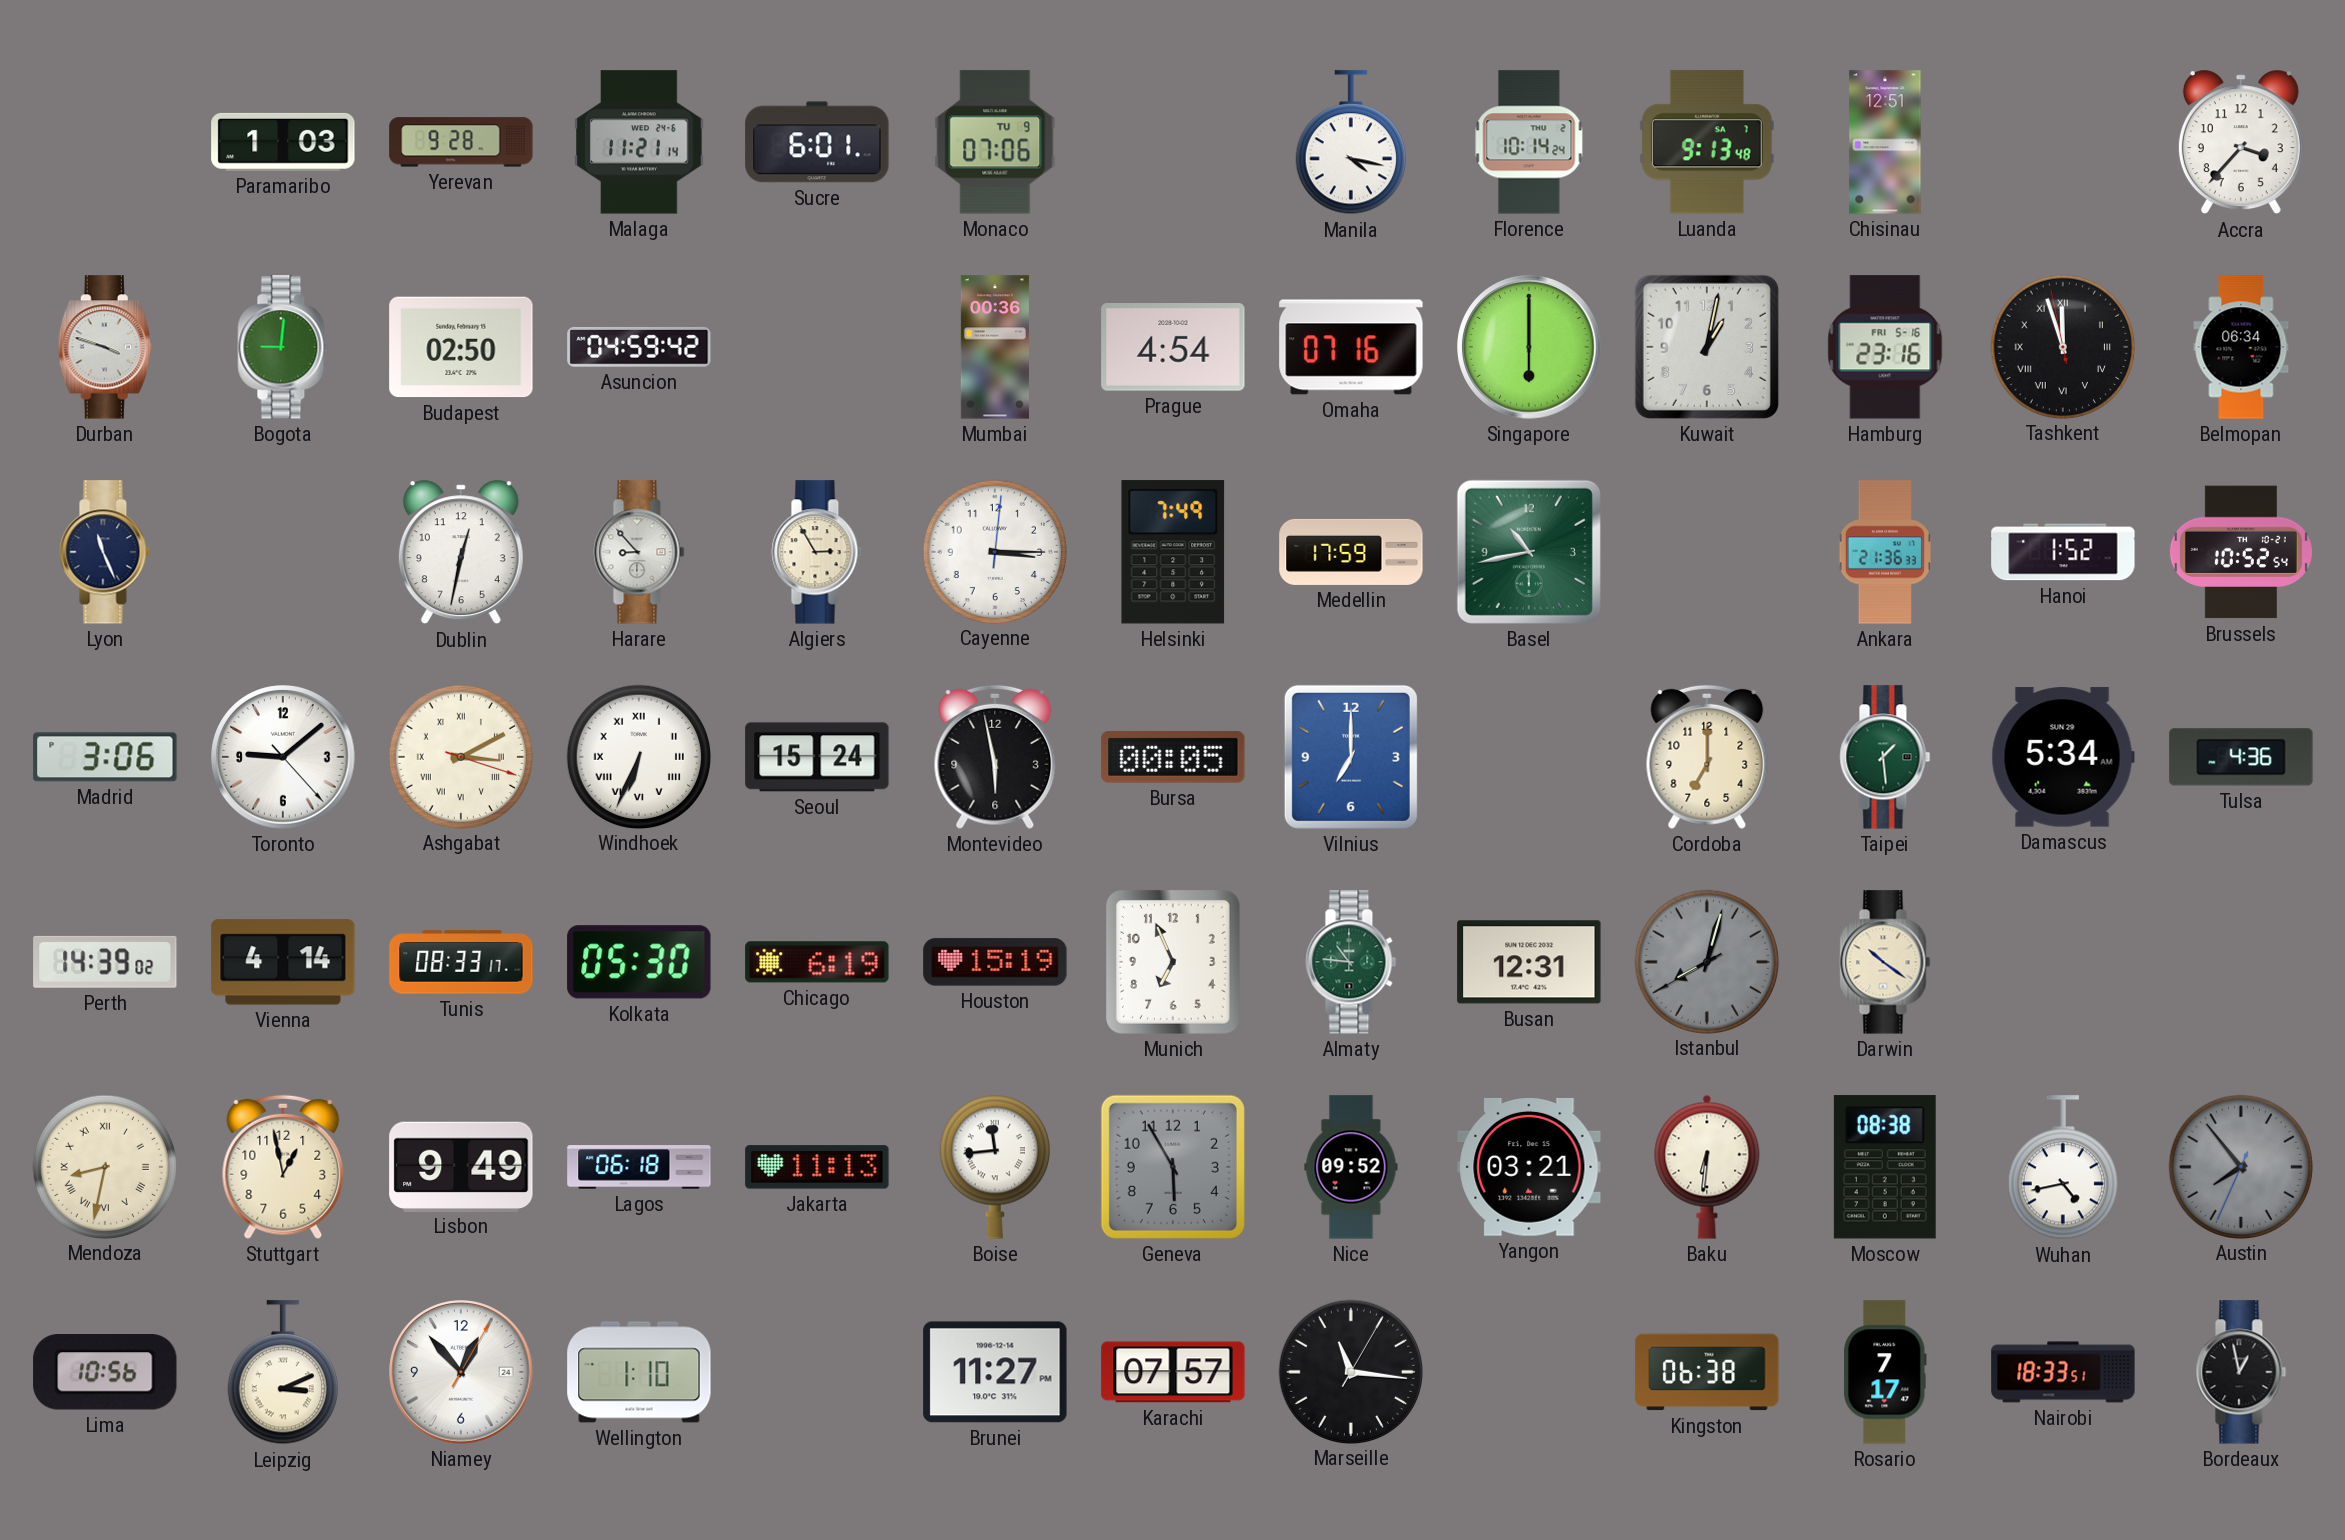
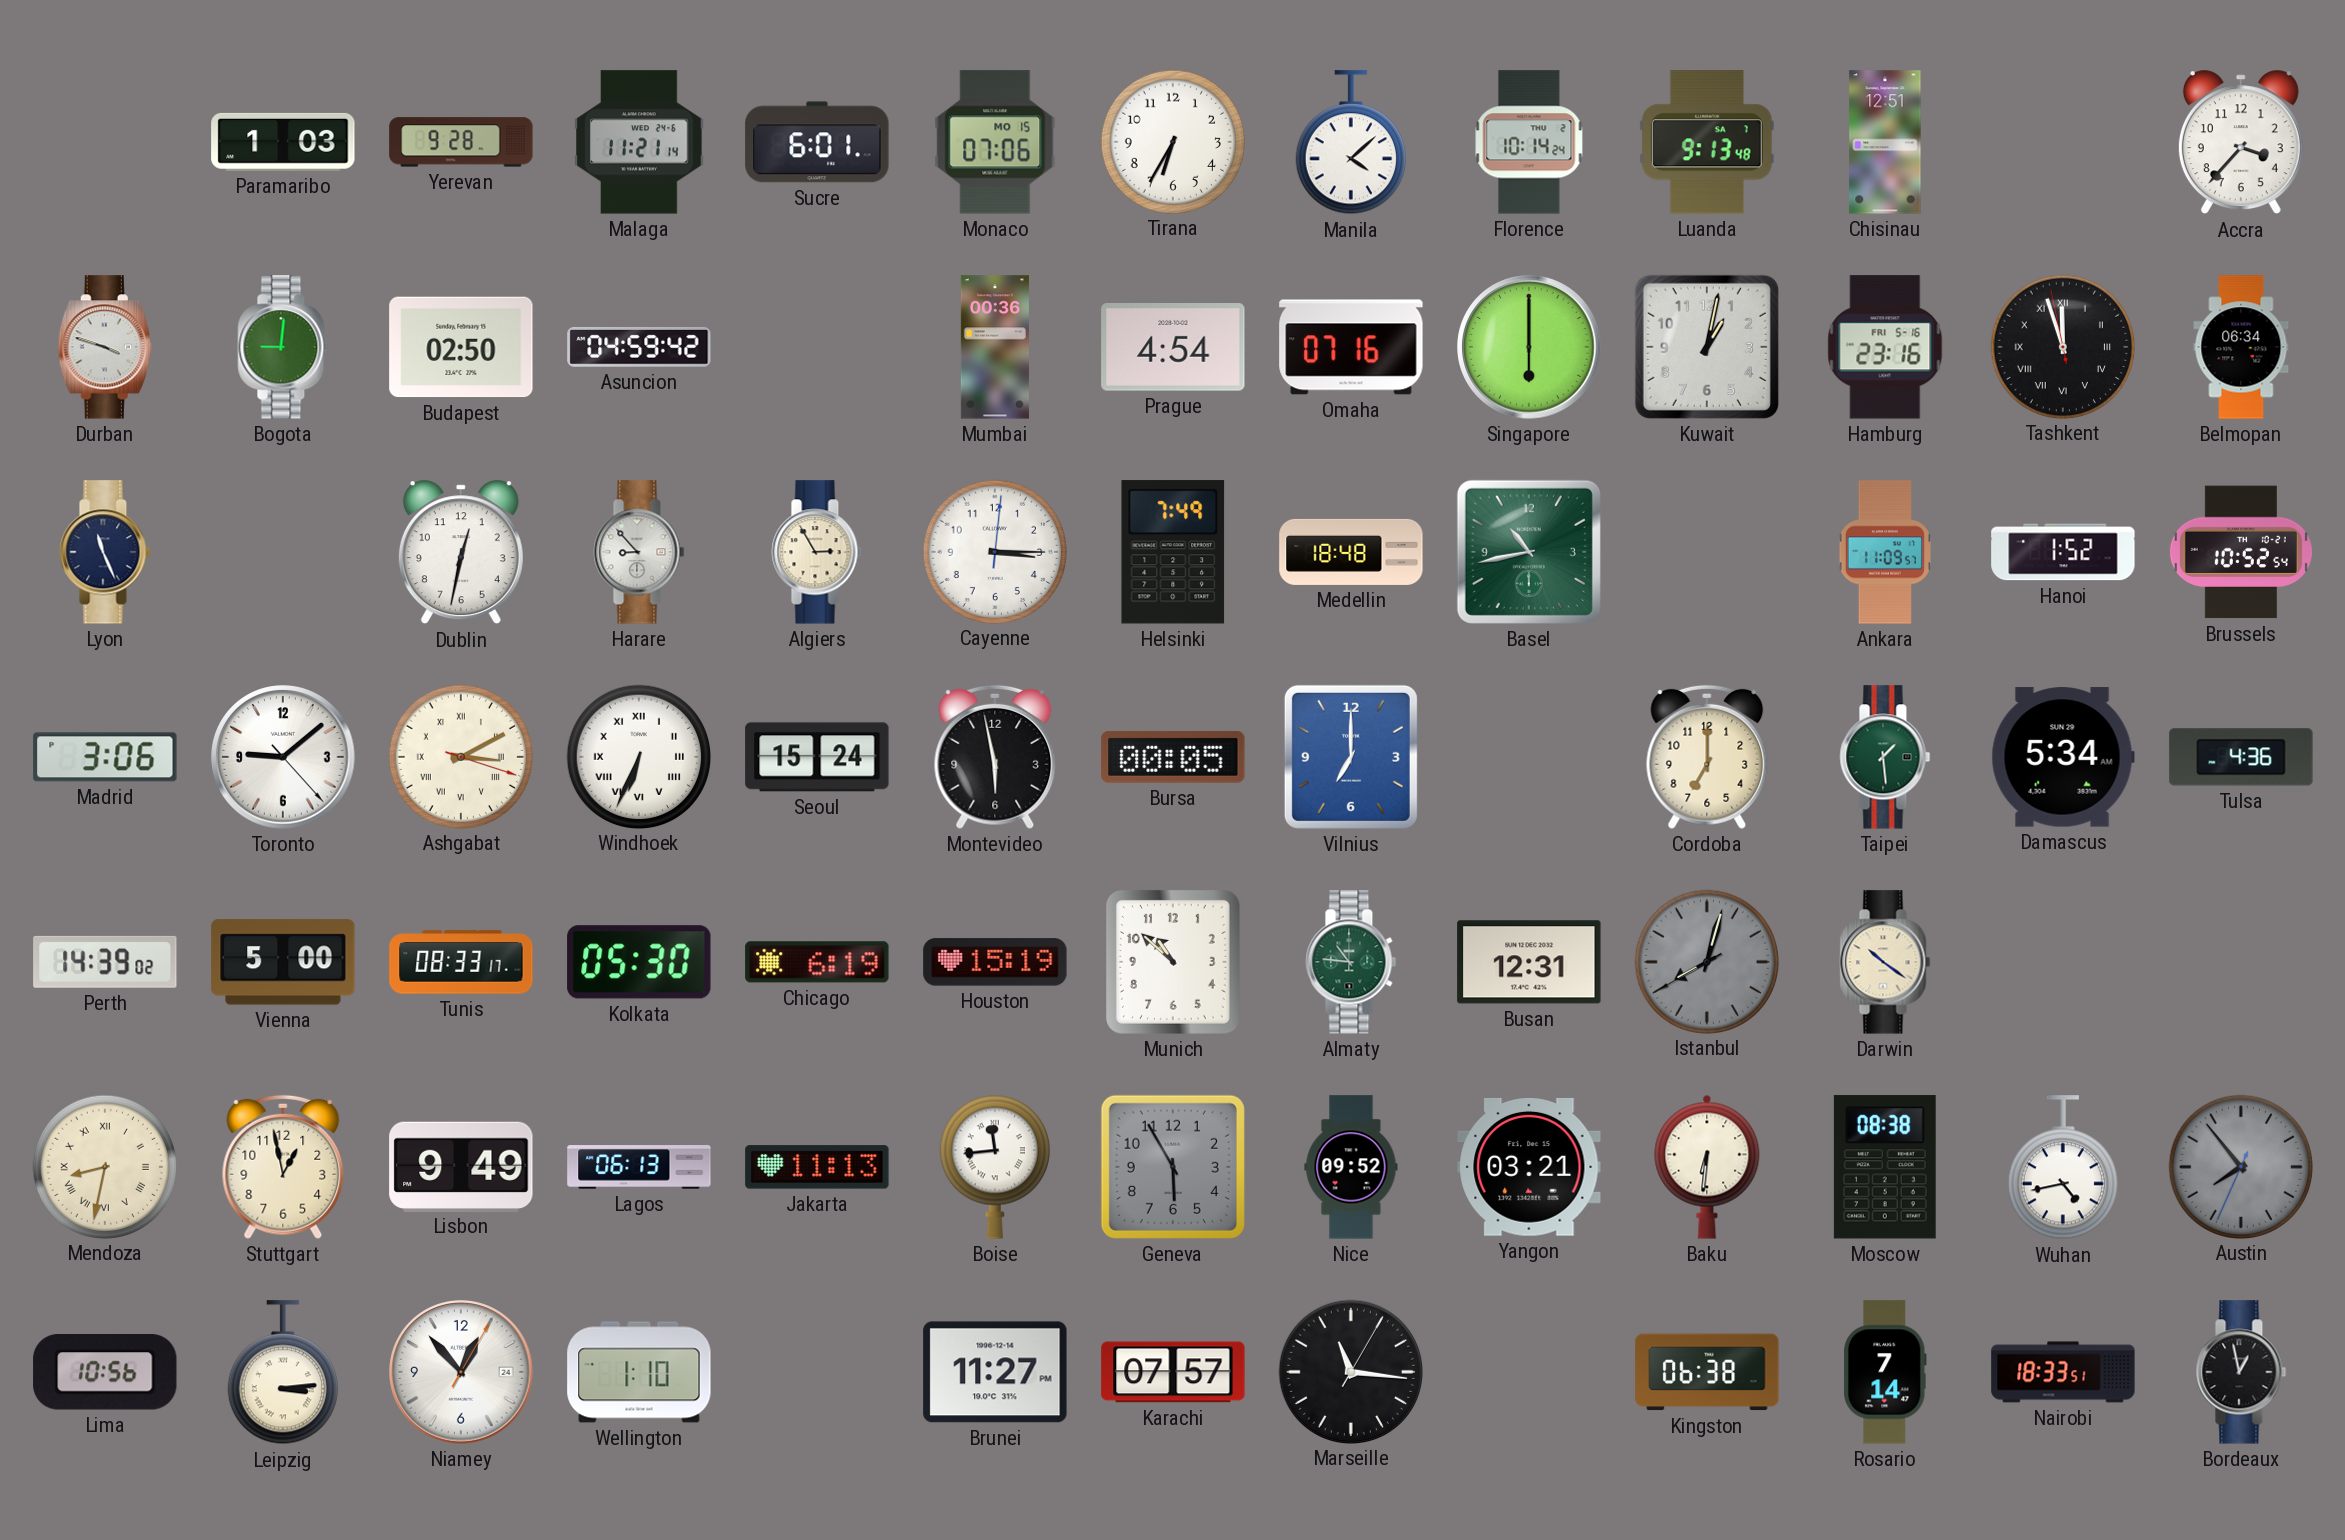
Monaco date: TU 9 -> MO 15
Tirana: none -> 6:35
Manila: 4:17 -> 4:08
Medellin: 17:59 -> 18:48
Ankara: 21:36 -> 11:09
Vienna: 4:14 -> 5:00
Munich: 6:56 -> 10:52
Lagos: 06:18 -> 06:13
Leipzig: 3:11 -> 3:14
Rosario: 7:17 -> 7:14
